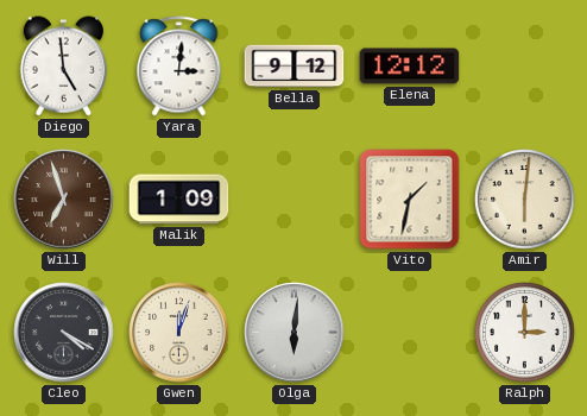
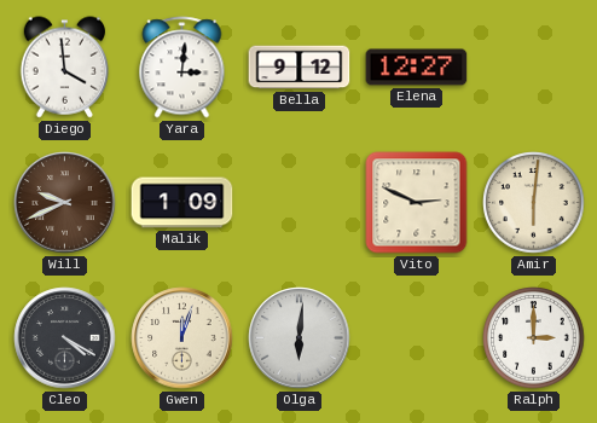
Diego: 4:59 -> 3:59
Elena: 12:12 -> 12:27
Will: 6:57 -> 9:41
Vito: 1:32 -> 2:49
